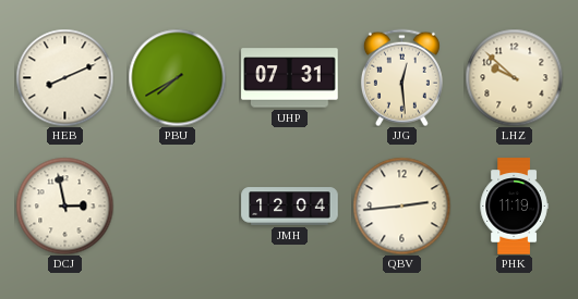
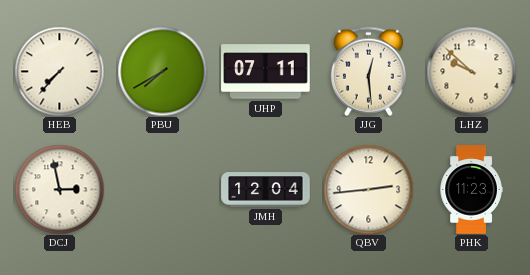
HEB: 8:11 -> 7:37
UHP: 07:31 -> 07:11
PHK: 11:19 -> 11:23
